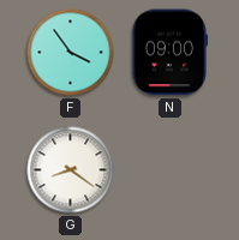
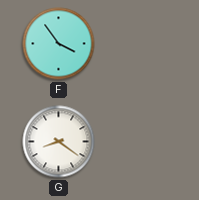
N: 09:00 -> none
